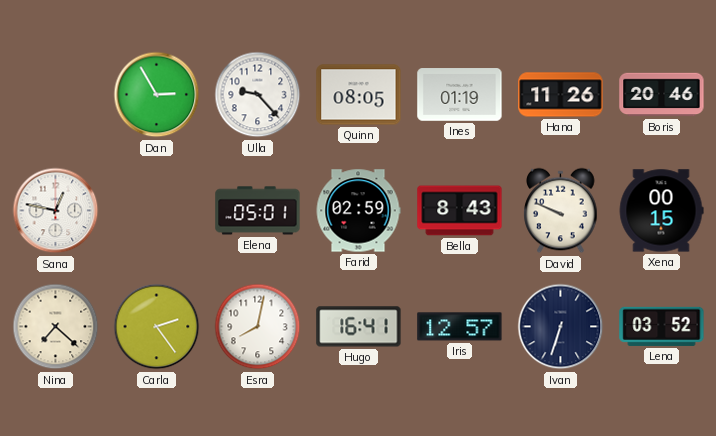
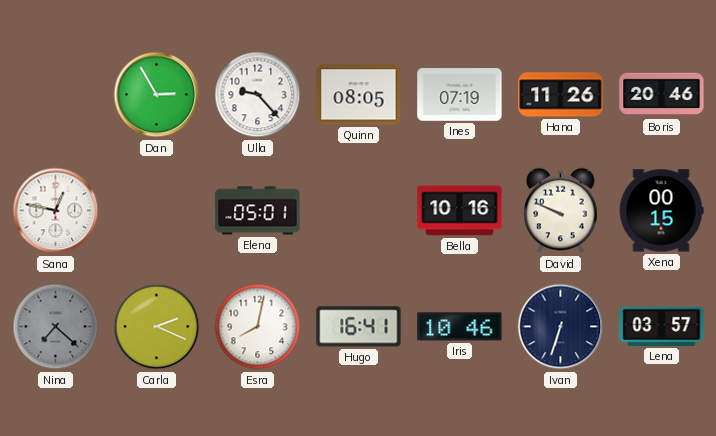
Ines: 01:19 -> 07:19
Farid: 02:59 -> none
Bella: 8:43 -> 10:16
Nina dial: cream -> grey
Carla: 2:24 -> 2:19
Iris: 12:57 -> 10:46
Lena: 03:52 -> 03:57
